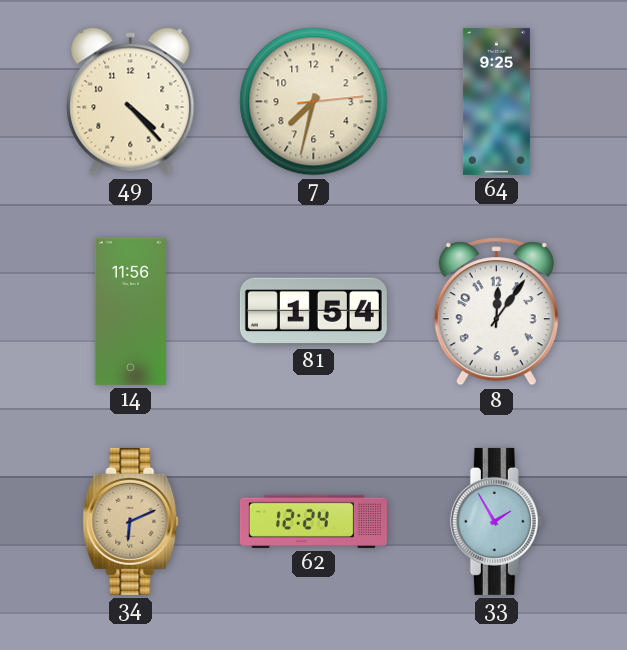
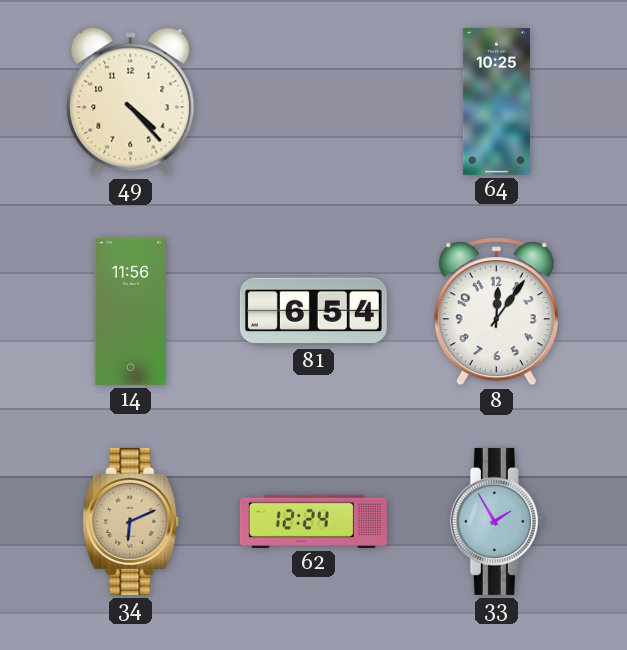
7: 7:32 -> none
64: 9:25 -> 10:25
81: 1:54 -> 6:54
